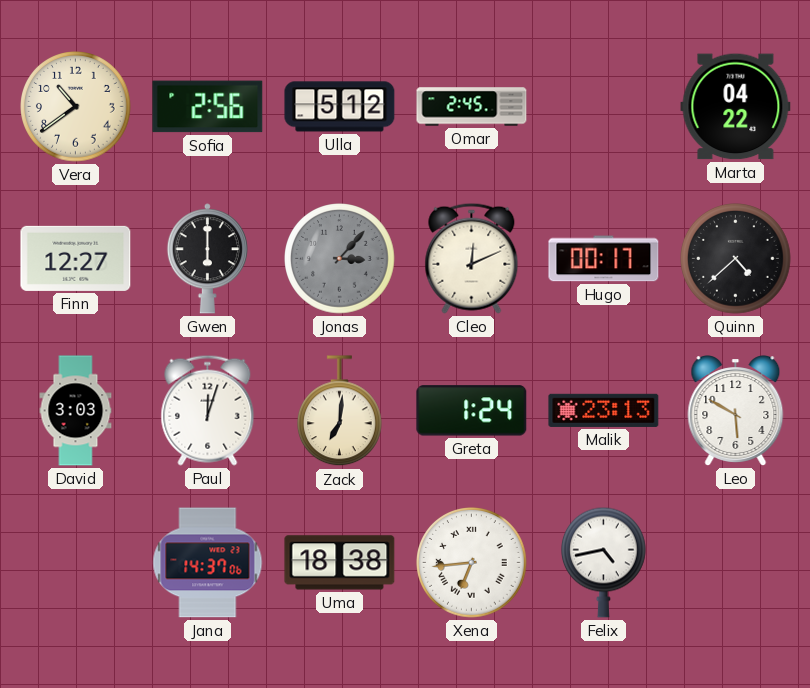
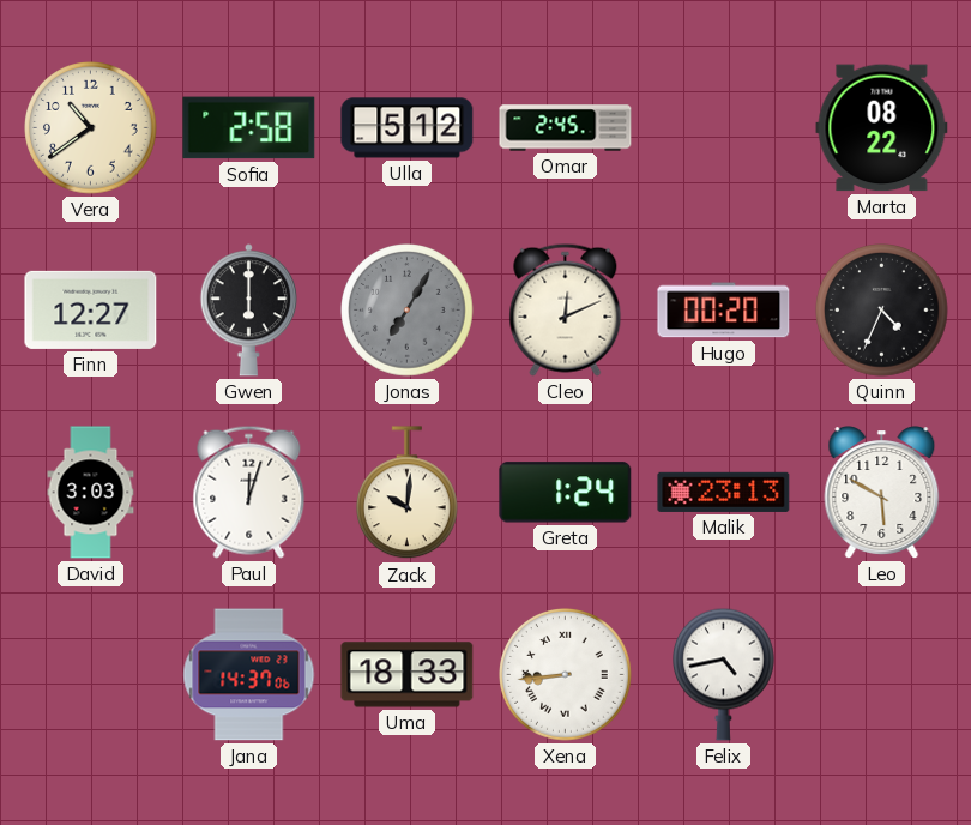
Sofia: 2:56 -> 2:58
Marta: 04:22 -> 08:22
Jonas: 3:07 -> 7:05
Hugo: 00:17 -> 00:20
Quinn: 4:38 -> 4:34
Zack: 7:01 -> 10:01
Uma: 18:38 -> 18:33
Xena: 6:44 -> 8:44
